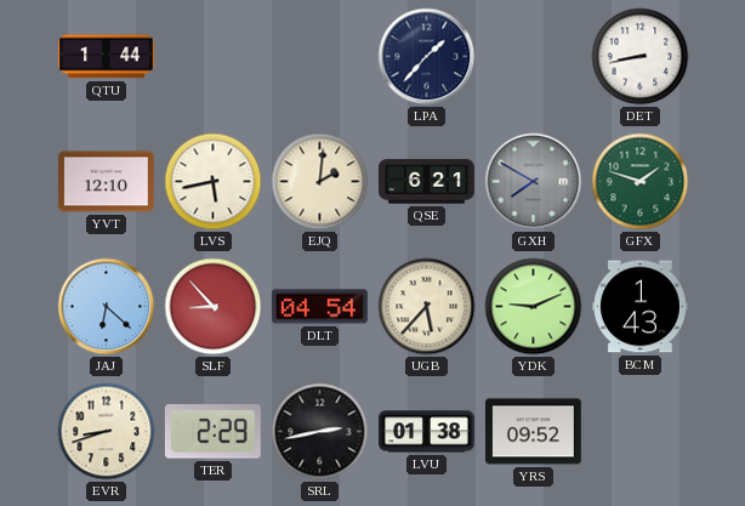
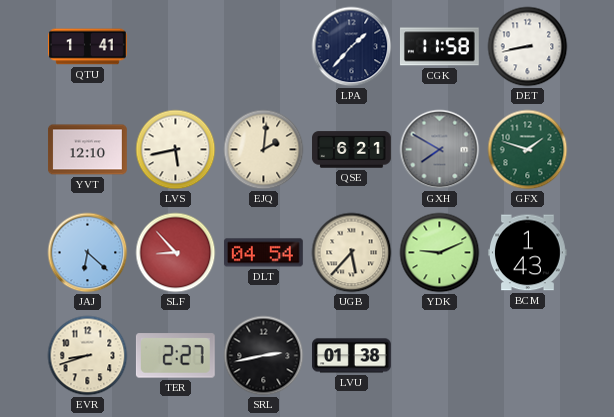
QTU: 1:44 -> 1:41
CGK: none -> 11:58
TER: 2:29 -> 2:27
YRS: 09:52 -> none
